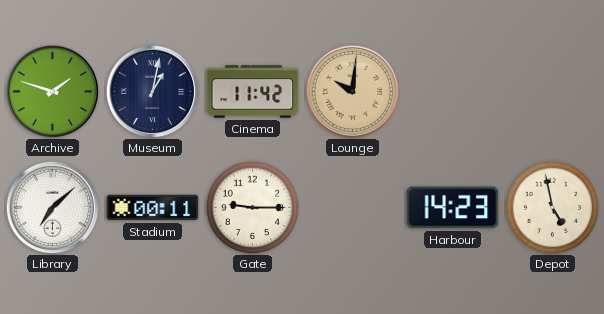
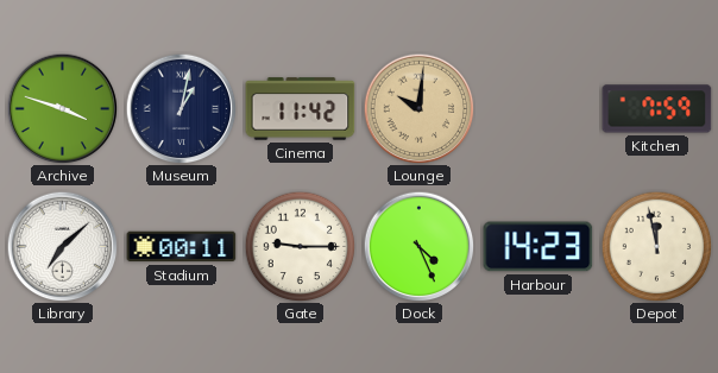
Archive: 1:48 -> 3:48
Kitchen: none -> 7:59
Dock: none -> 4:26
Depot: 4:58 -> 11:58
